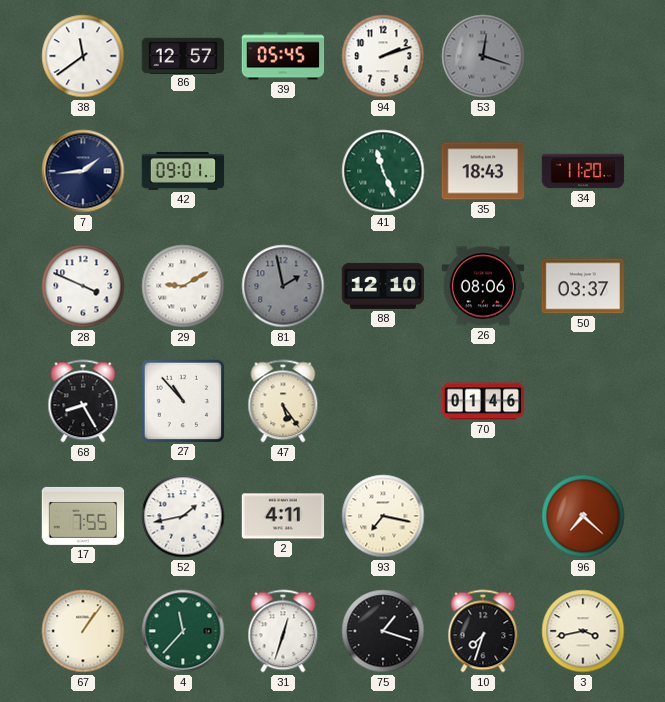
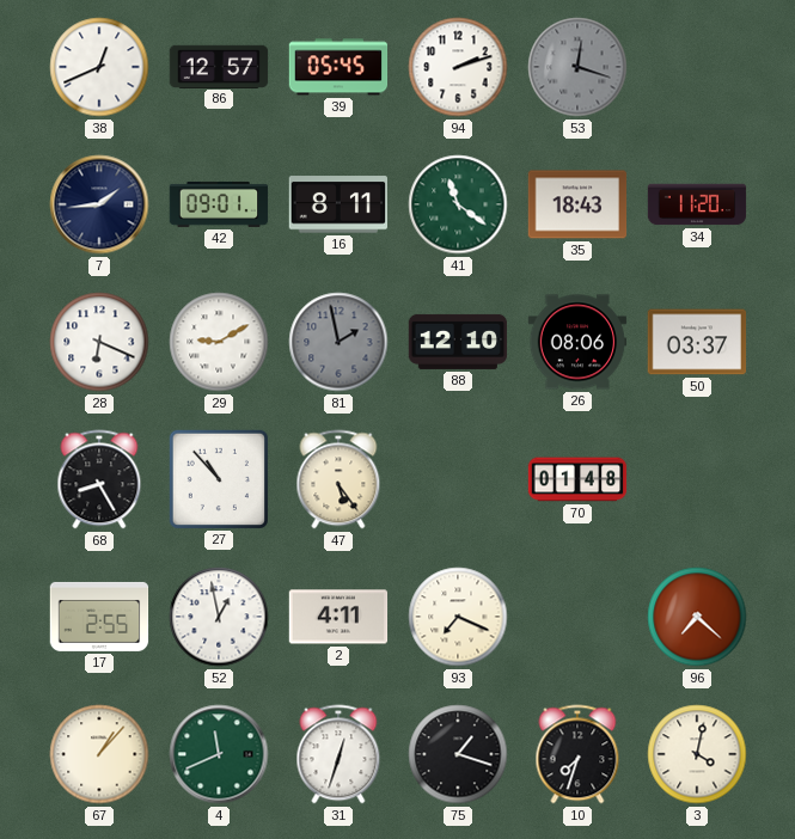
38: 11:39 -> 12:41
16: none -> 8:11
41: 11:26 -> 11:21
28: 3:49 -> 6:19
70: 01:46 -> 01:48
17: 7:55 -> 2:55
52: 1:43 -> 12:58
93: 7:17 -> 7:19
67: 1:06 -> 1:07
4: 11:37 -> 11:41
3: 3:43 -> 4:02
